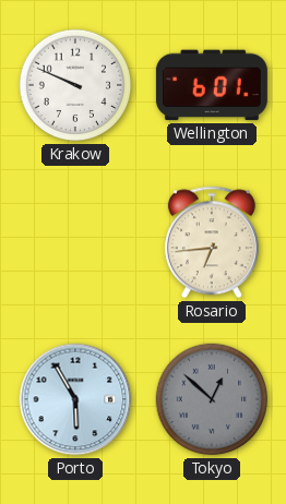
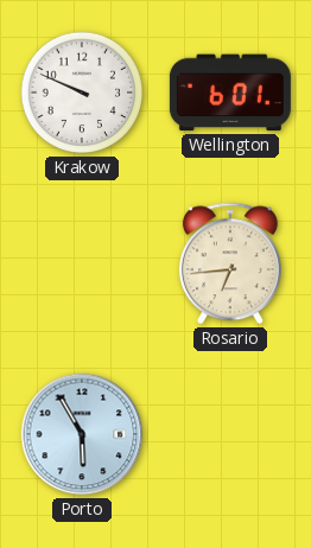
Tokyo: 12:52 -> none
